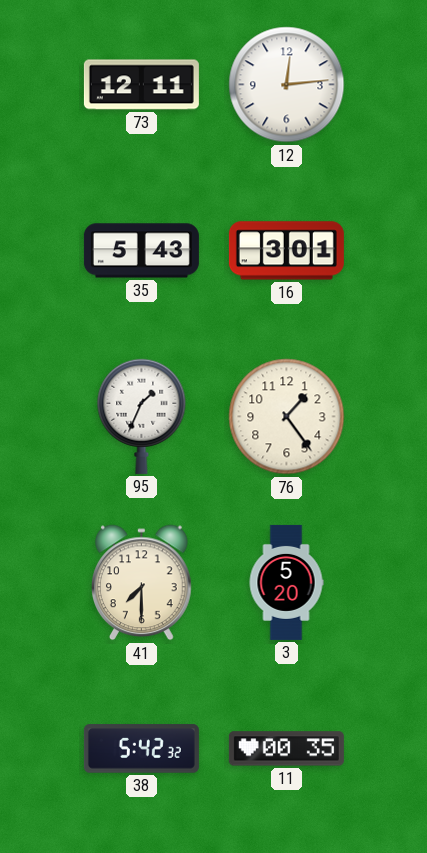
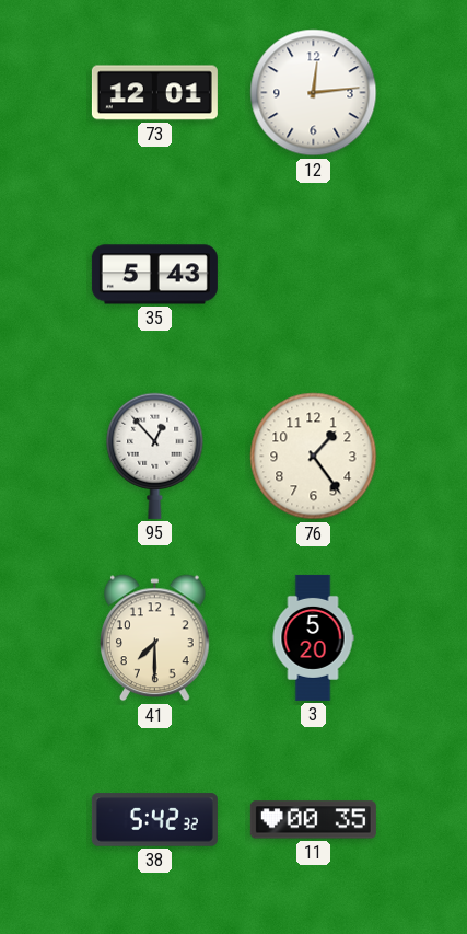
73: 12:11 -> 12:01
16: 3:01 -> none
95: 1:34 -> 12:53
